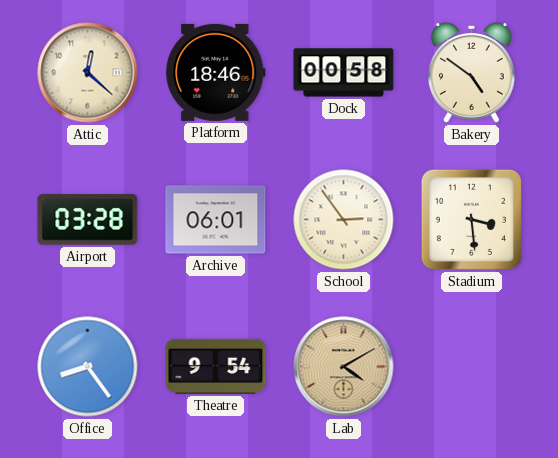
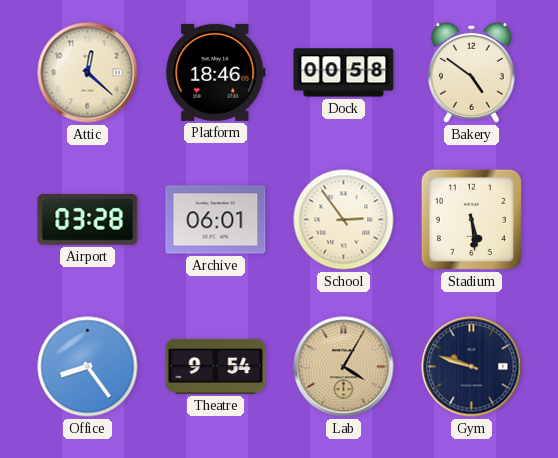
Stadium: 3:29 -> 5:29
Lab: 4:10 -> 4:05
Gym: none -> 9:48
